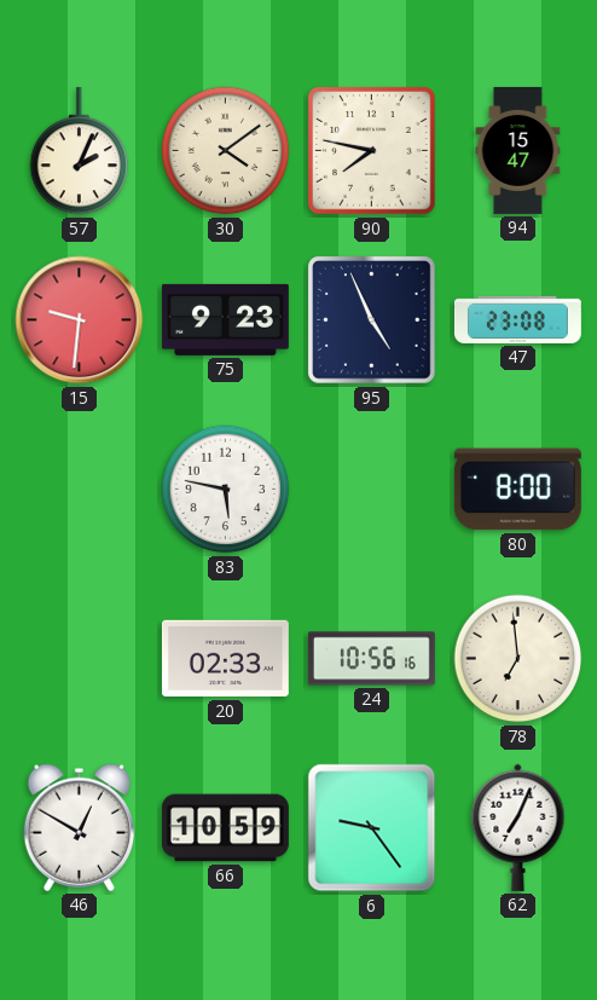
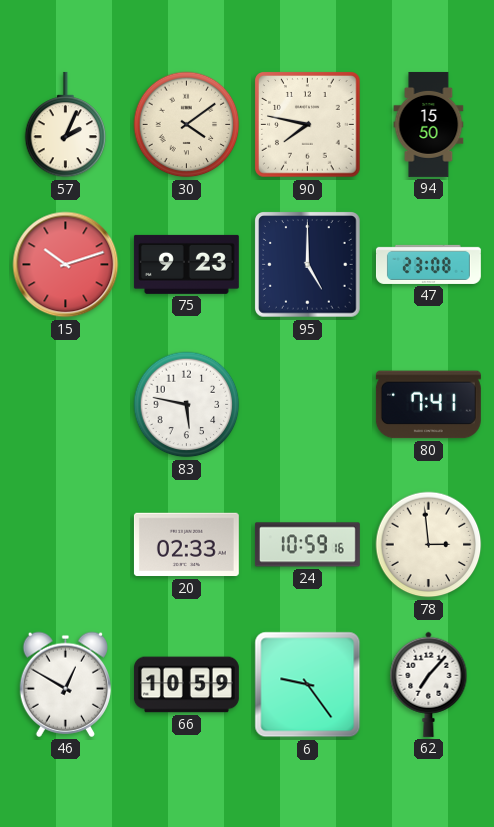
94: 15:47 -> 15:50
15: 9:31 -> 10:12
95: 4:56 -> 5:00
80: 8:00 -> 7:41
24: 10:56 -> 10:59
78: 6:59 -> 2:59
62: 7:04 -> 7:07
